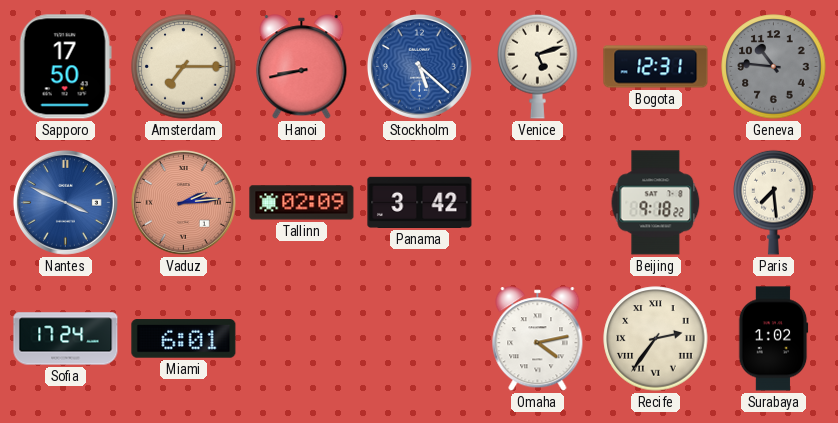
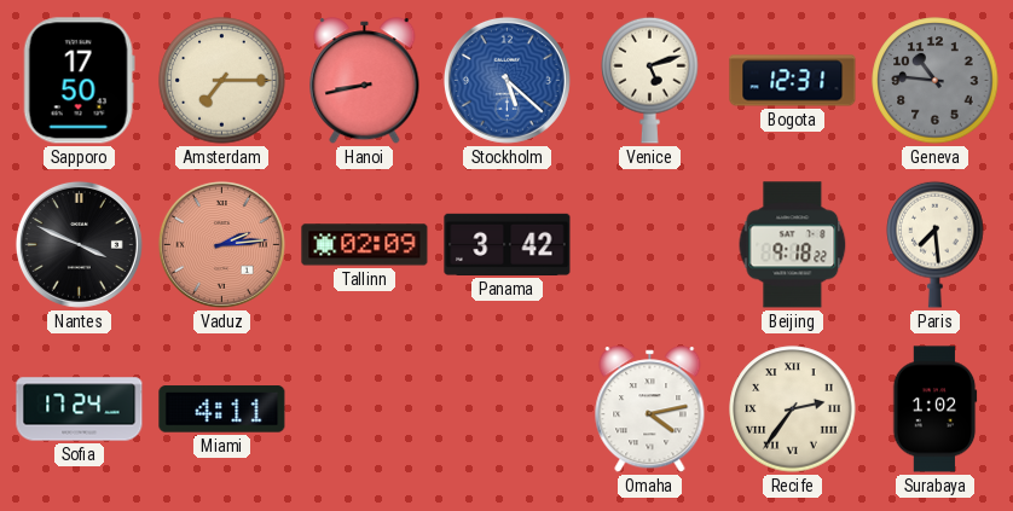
Nantes dial: blue -> black
Miami: 6:01 -> 4:11
